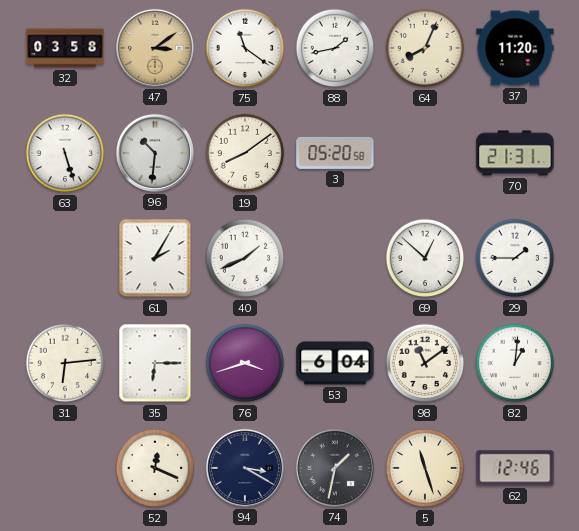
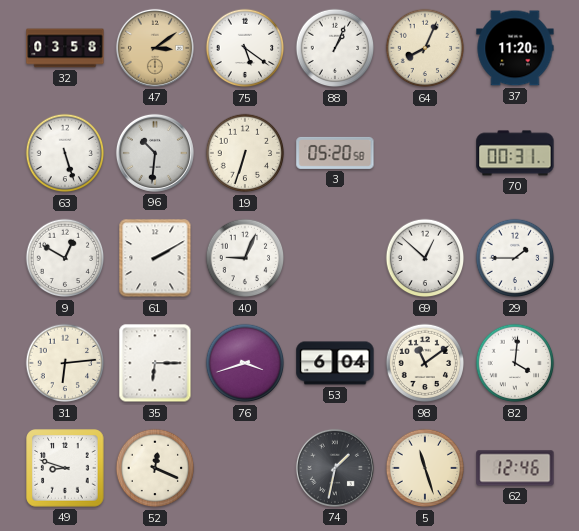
75: 11:21 -> 5:21
88: 1:43 -> 1:04
19: 8:09 -> 6:33
70: 21:31 -> 00:31
9: none -> 12:50
61: 2:05 -> 2:10
40: 1:41 -> 9:04
82: 1:01 -> 4:01
49: none -> 8:48
94: 3:20 -> none
